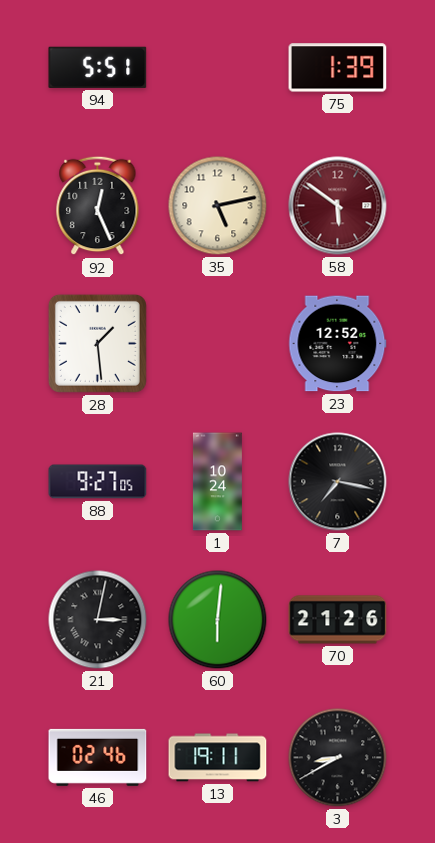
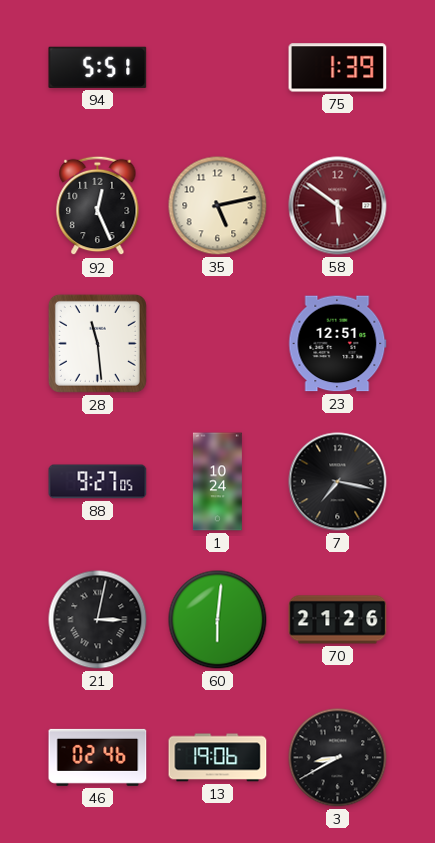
28: 1:29 -> 11:29
23: 12:52 -> 12:51
13: 19:11 -> 19:06
